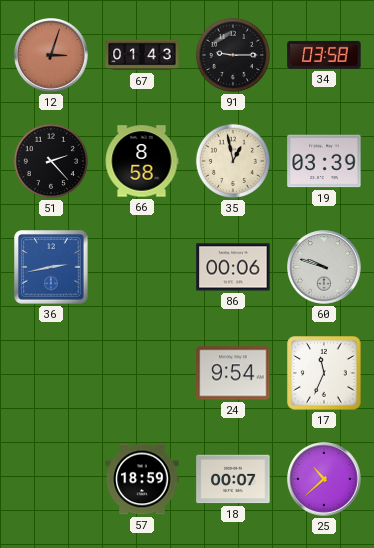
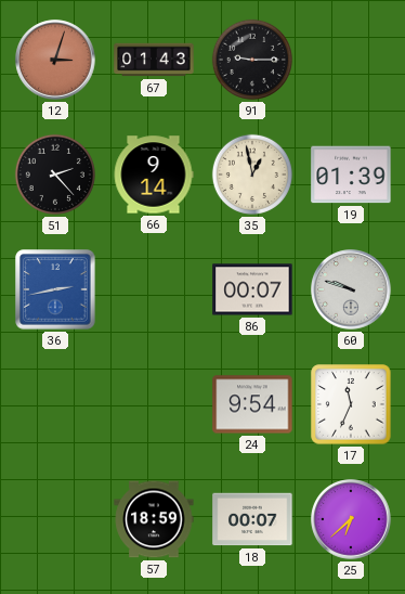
34: 03:58 -> none
66: 8:58 -> 9:14
19: 03:39 -> 01:39
86: 00:06 -> 00:07
25: 10:38 -> 6:38
